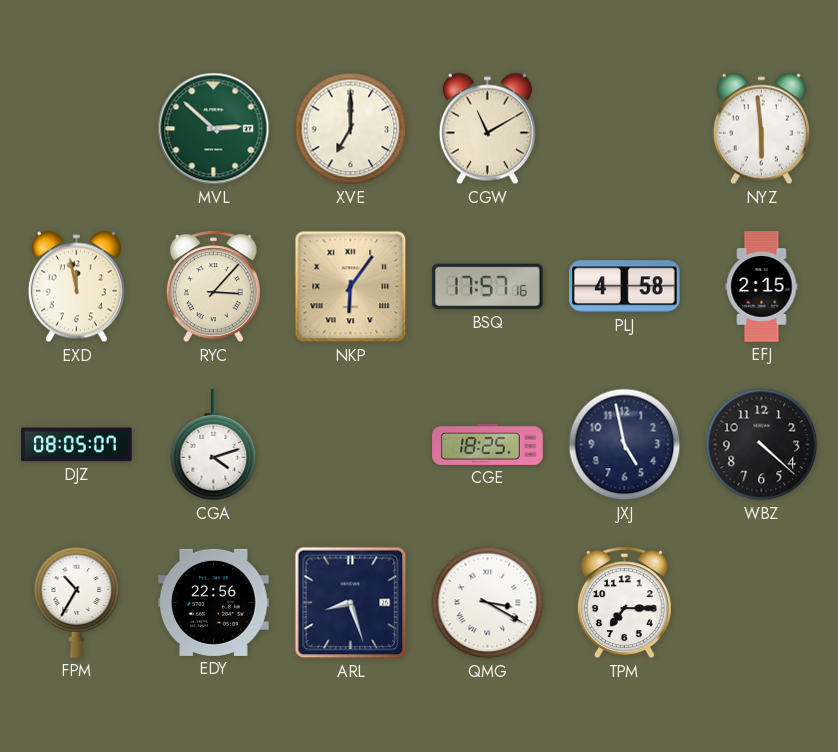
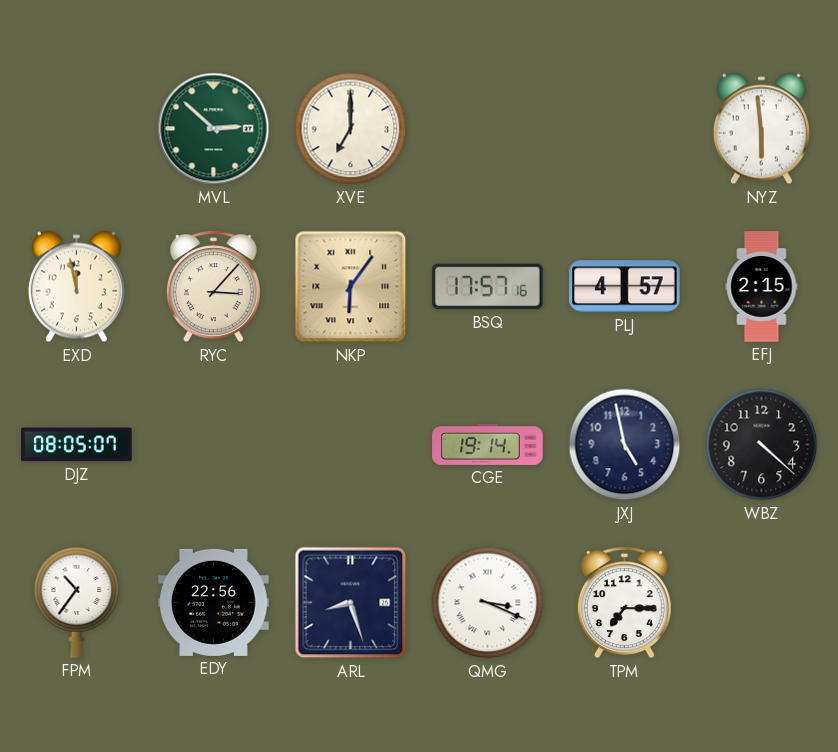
CGW: 11:10 -> none
PLJ: 4:58 -> 4:57
CGA: 4:12 -> none
CGE: 18:25 -> 19:14
FPM: 10:35 -> 10:36
QMG: 3:20 -> 3:19
